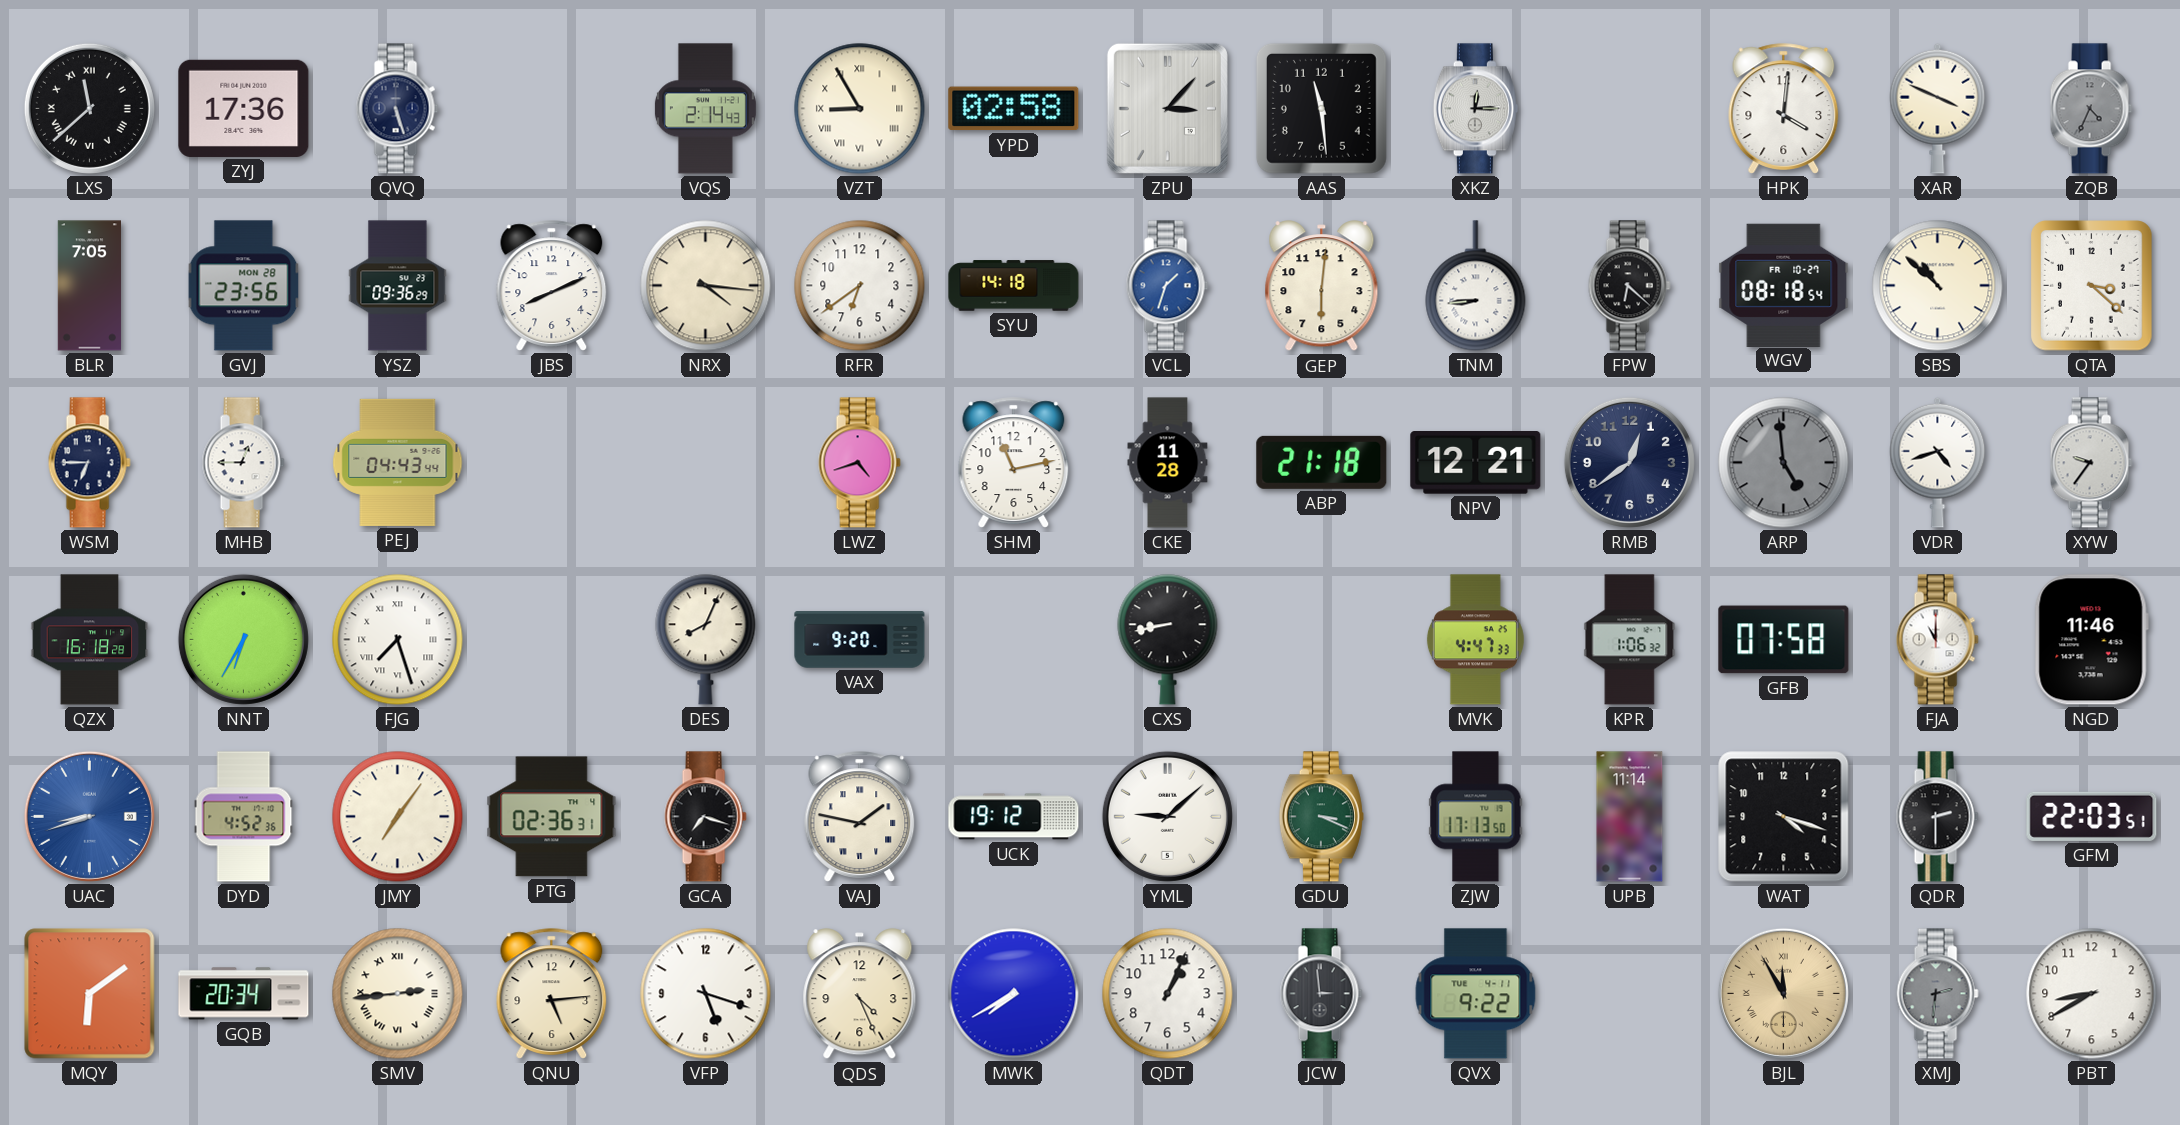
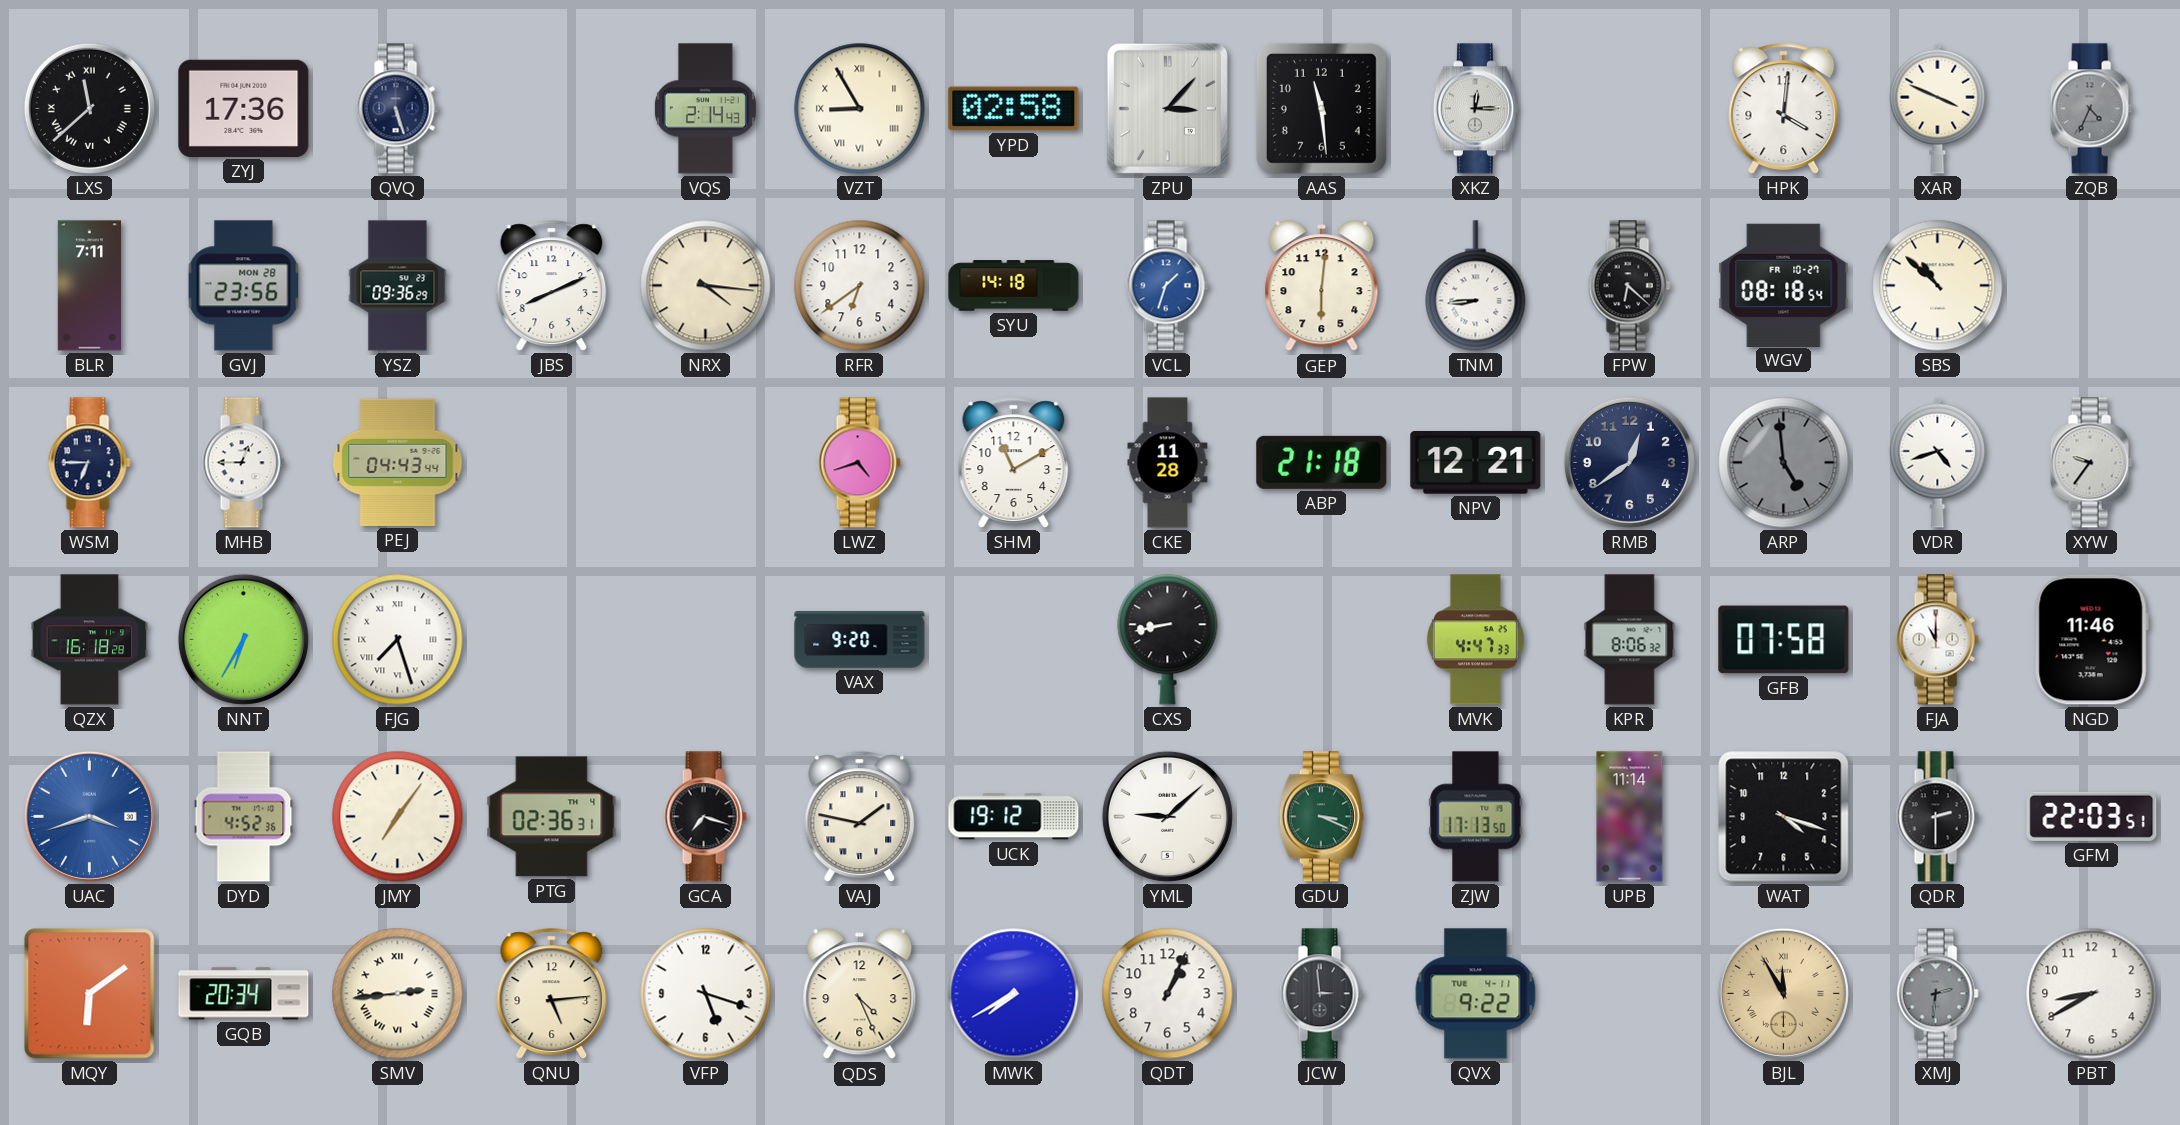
BLR: 7:05 -> 7:11
QTA: 3:22 -> none
SHM: 11:13 -> 11:10
DES: 8:04 -> none
KPR: 1:06 -> 8:06
UAC: 8:42 -> 3:42
